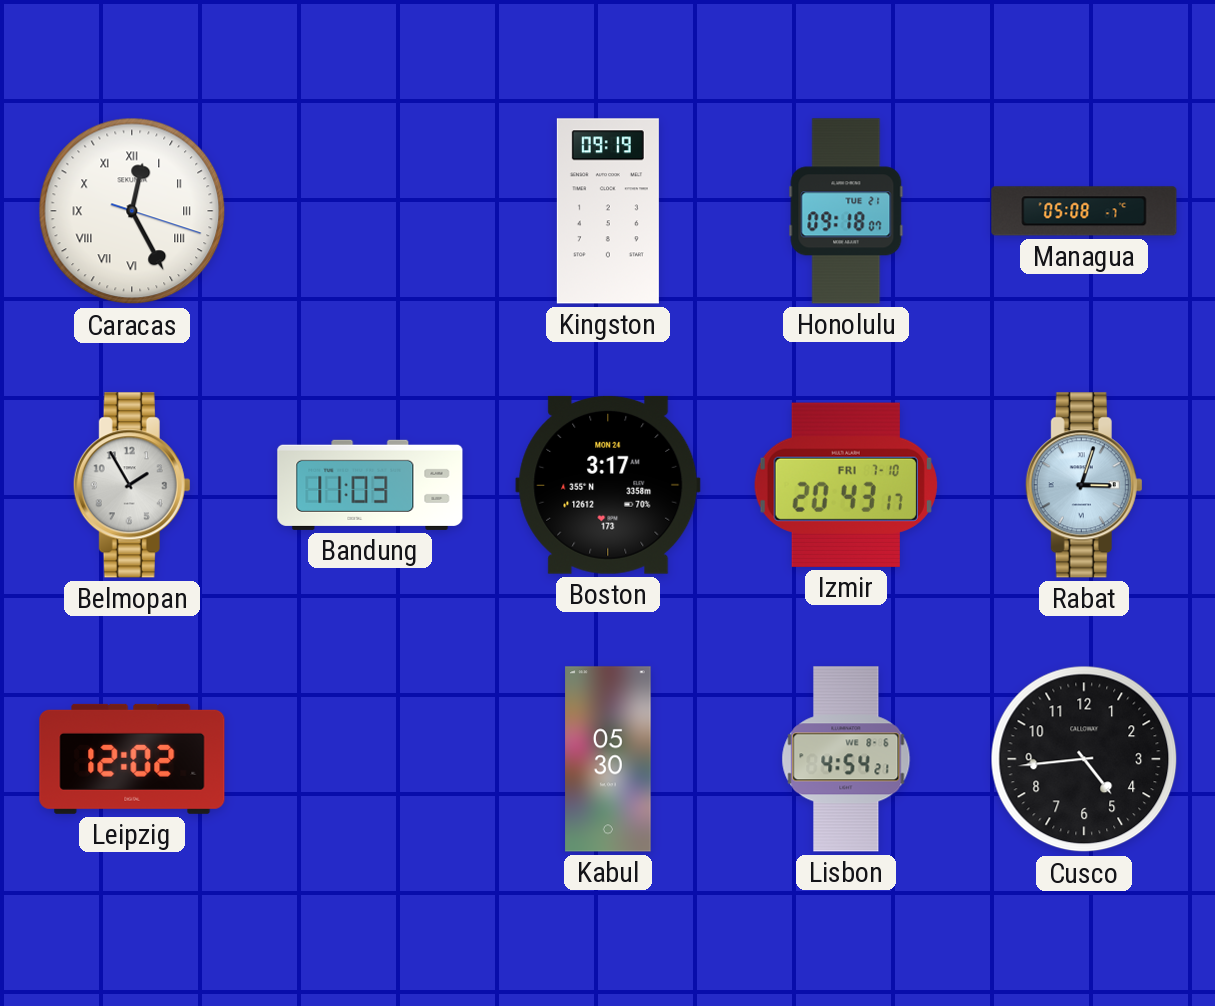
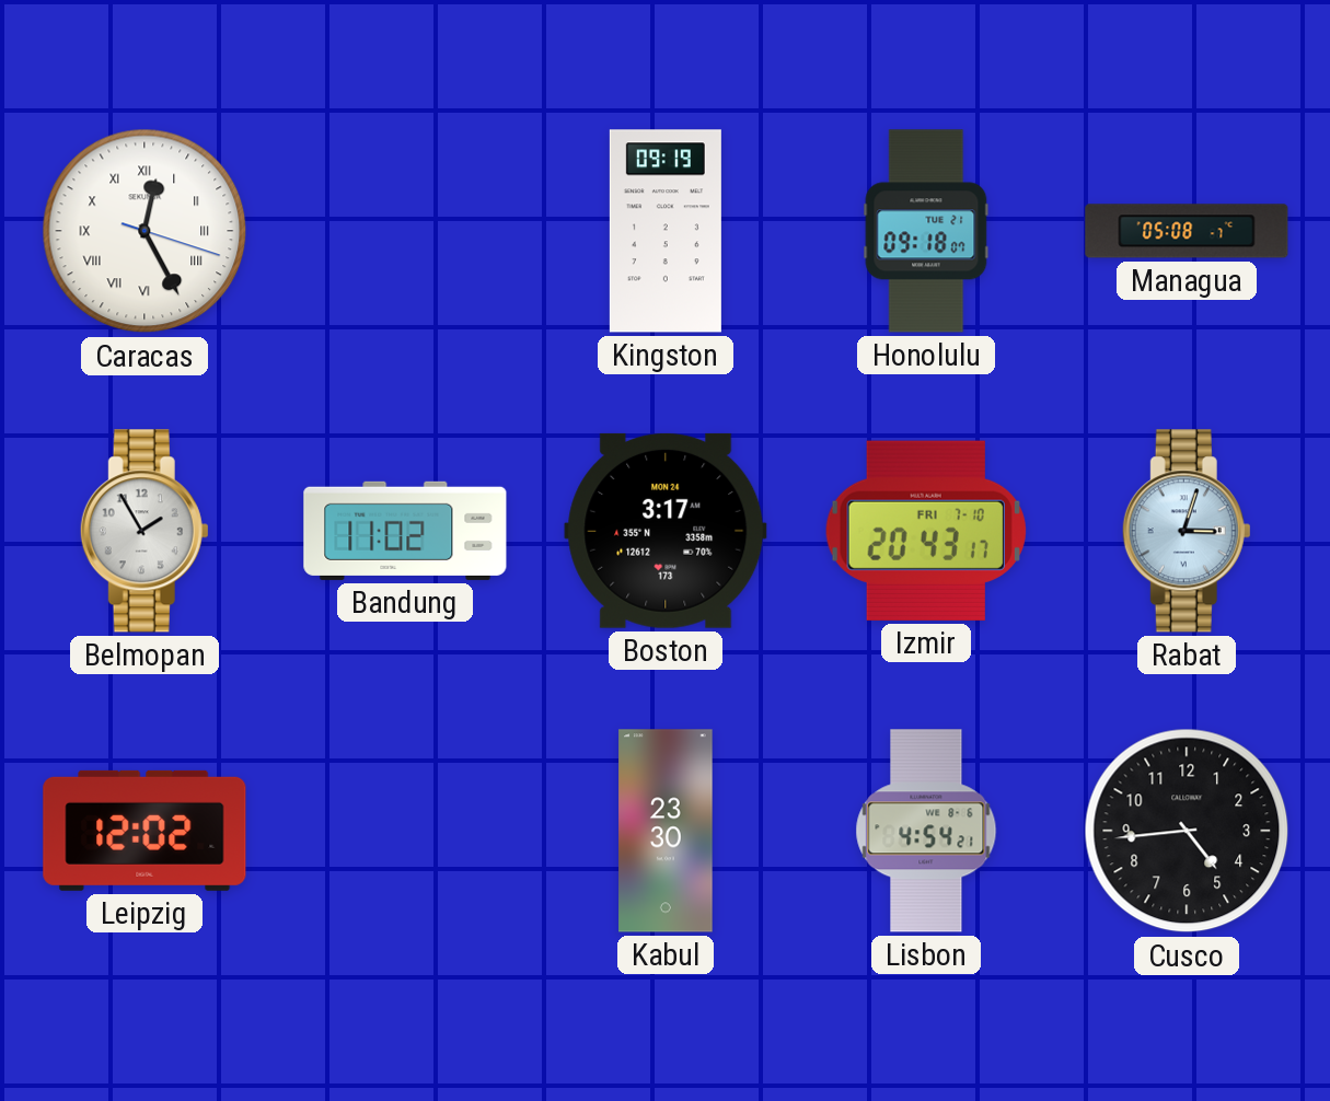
Bandung: 11:03 -> 11:02
Kabul: 05:30 -> 23:30
